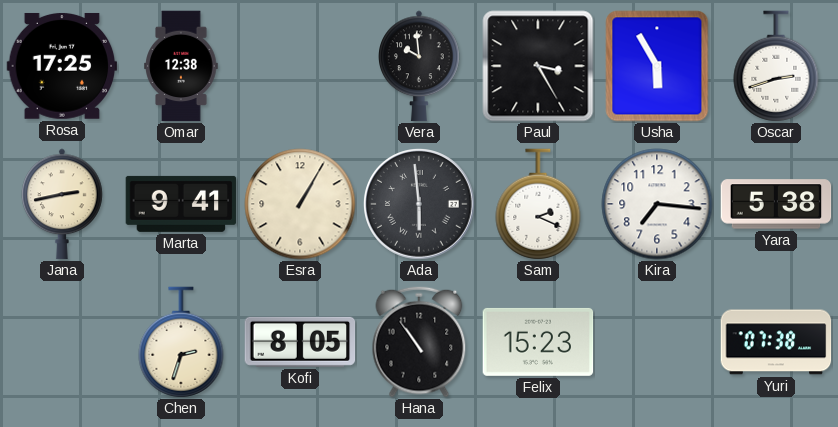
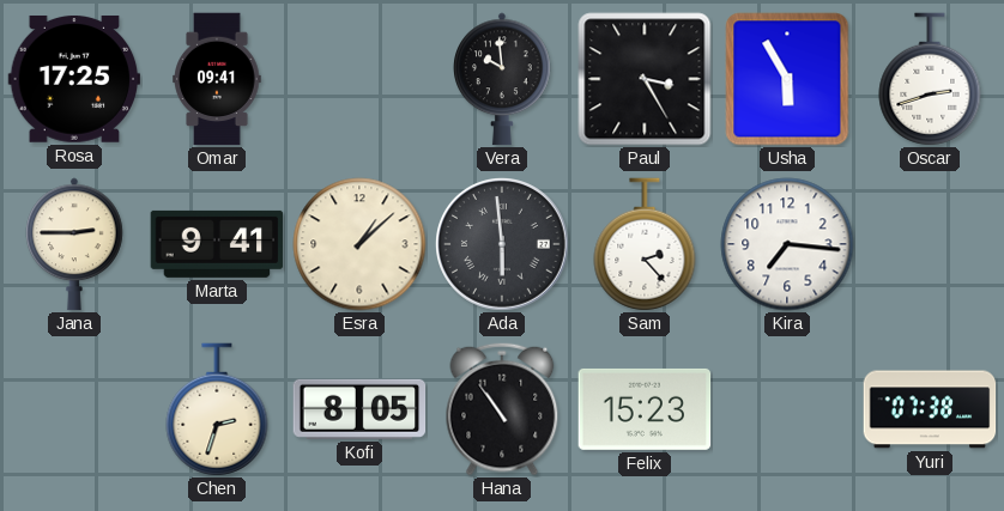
Omar: 12:38 -> 09:41
Jana: 2:43 -> 2:45
Esra: 1:05 -> 1:08
Sam: 2:19 -> 2:23
Yara: 5:38 -> none
